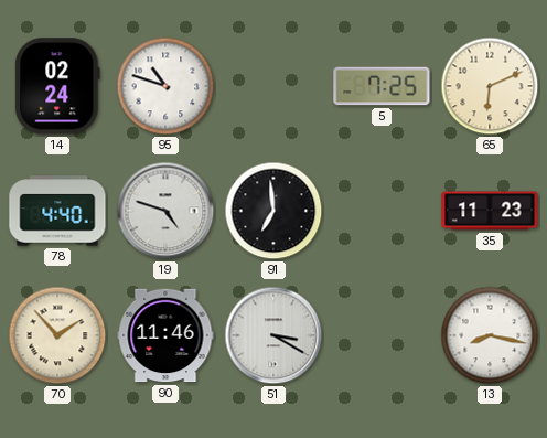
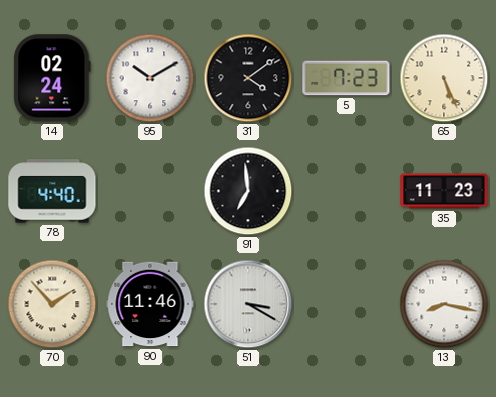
95: 10:48 -> 10:10
31: none -> 4:09
5: 7:25 -> 7:23
65: 6:11 -> 5:26
19: 4:48 -> none
